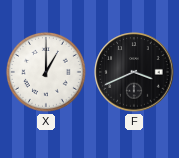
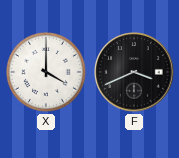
X: 1:00 -> 4:00
